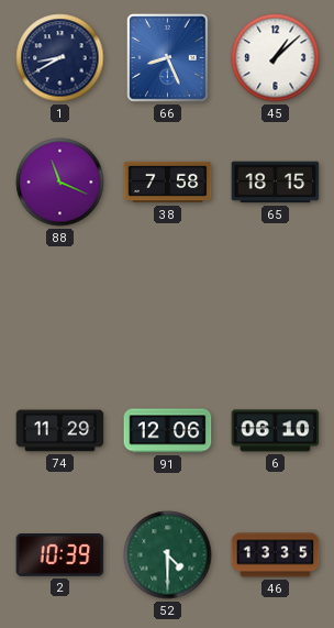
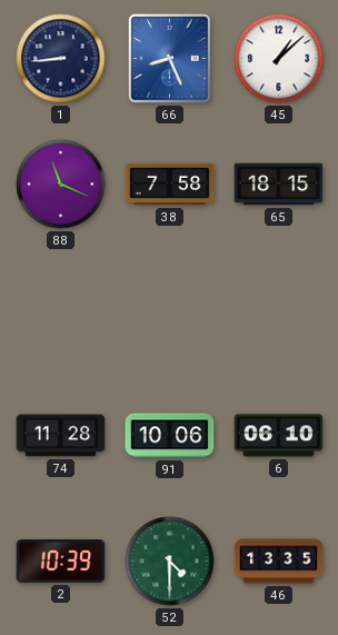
1: 8:40 -> 8:44
74: 11:29 -> 11:28
91: 12:06 -> 10:06
